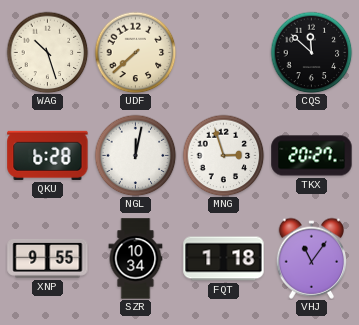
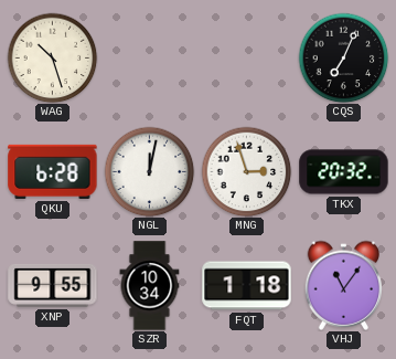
UDF: 7:38 -> none
CQS: 11:52 -> 7:04
TKX: 20:27 -> 20:32
